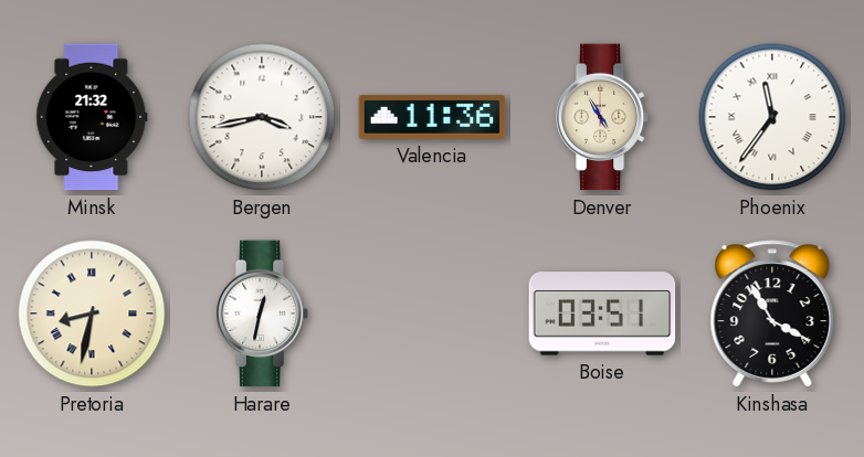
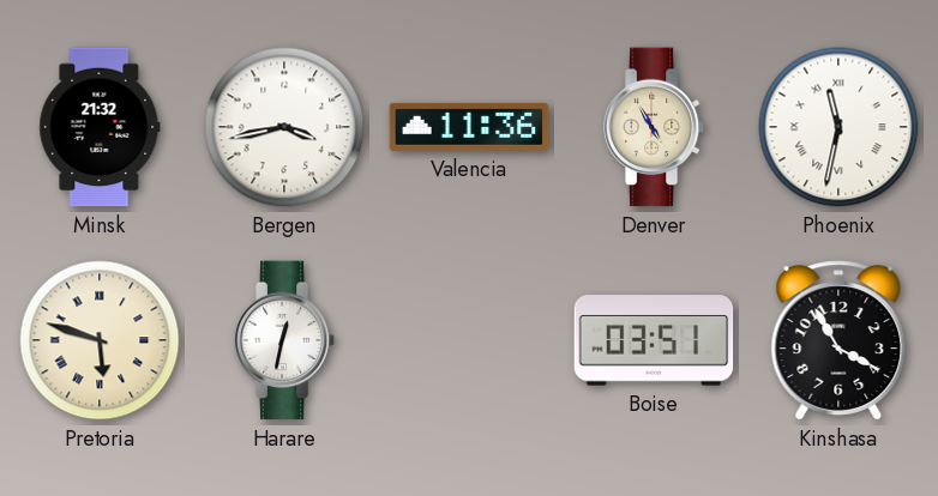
Phoenix: 11:36 -> 11:32
Pretoria: 8:32 -> 5:48
